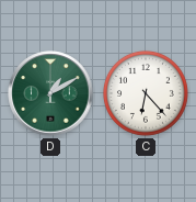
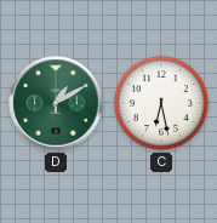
C: 6:23 -> 6:28
